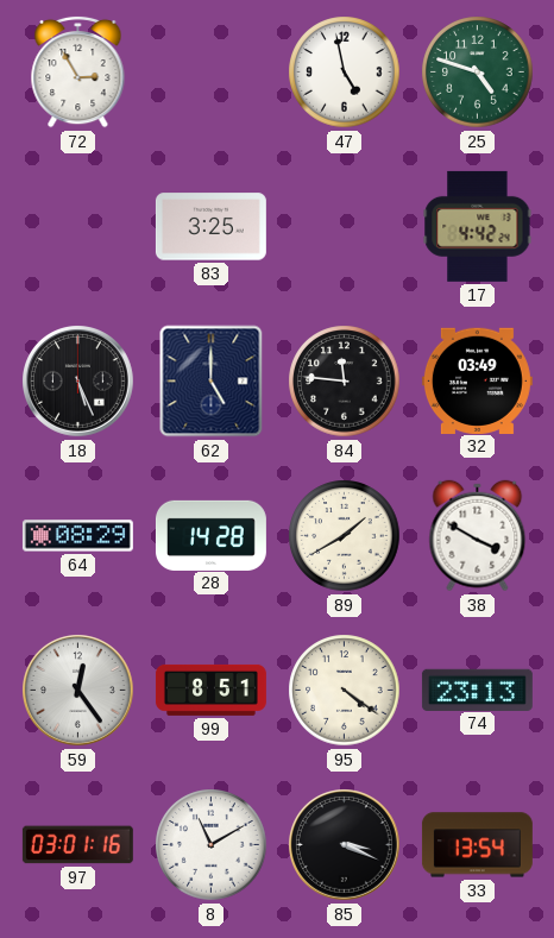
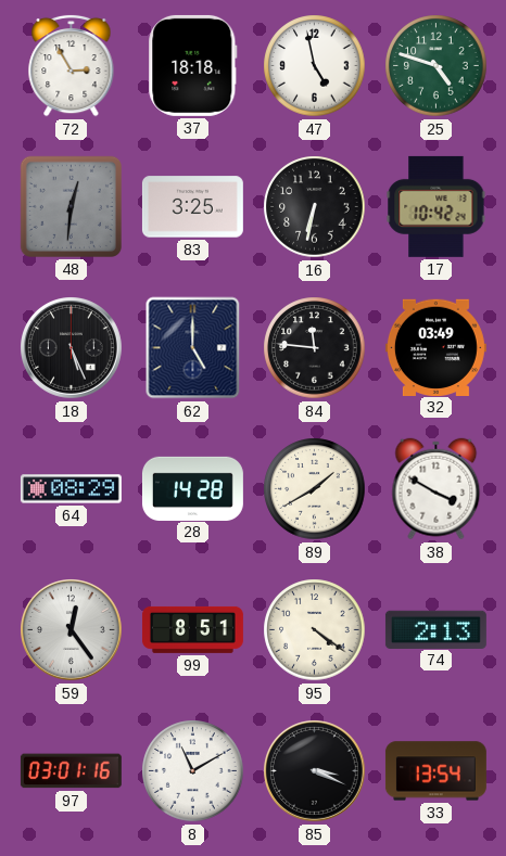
37: none -> 18:18
48: none -> 12:31
16: none -> 6:32
17: 4:42 -> 10:42
74: 23:13 -> 2:13
